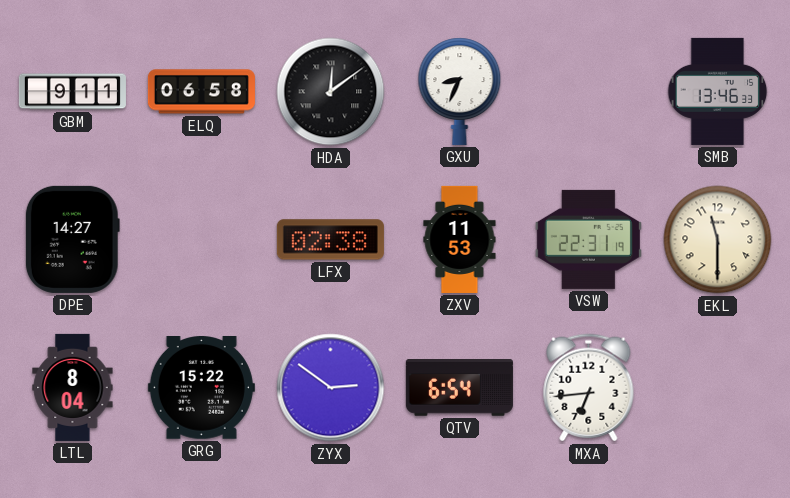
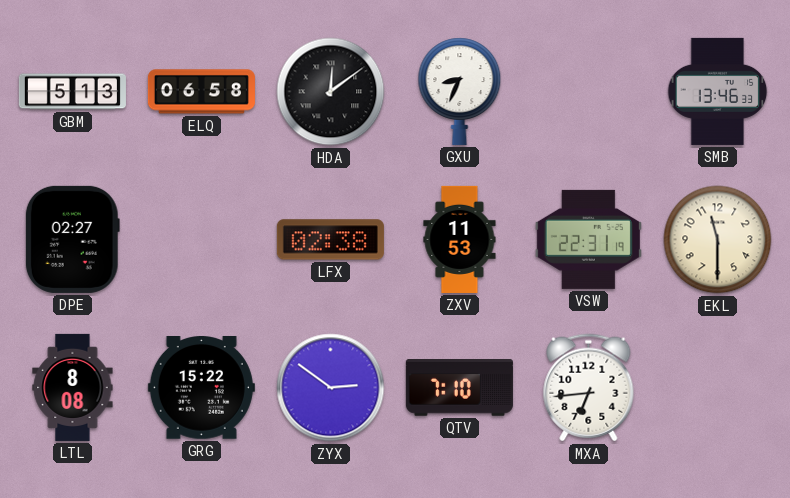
GBM: 9:11 -> 5:13
DPE: 14:27 -> 02:27
LTL: 8:04 -> 8:08
QTV: 6:54 -> 7:10
